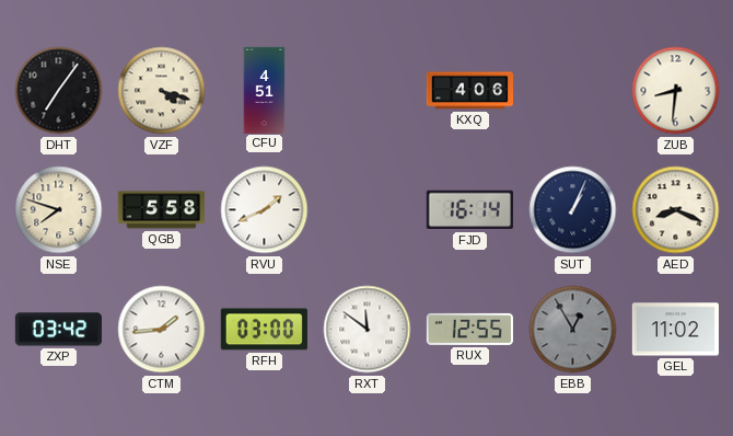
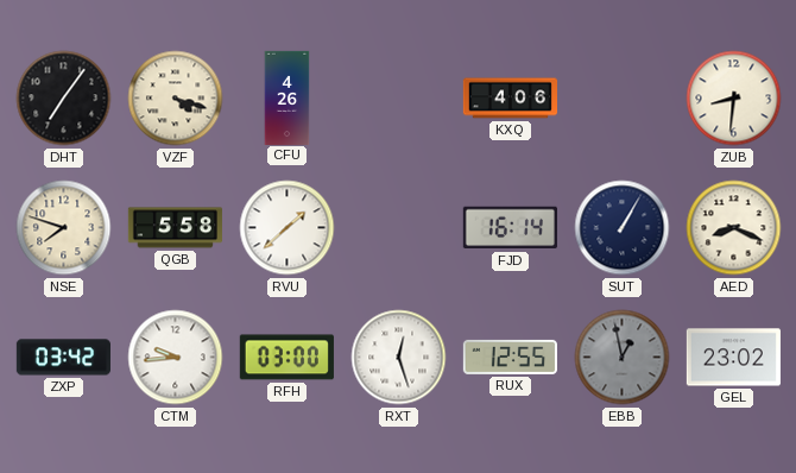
CFU: 4:51 -> 4:26
RVU: 1:41 -> 1:38
SUT: 1:04 -> 1:05
CTM: 1:44 -> 9:44
RXT: 11:51 -> 12:27
EBB: 12:55 -> 12:58
GEL: 11:02 -> 23:02
